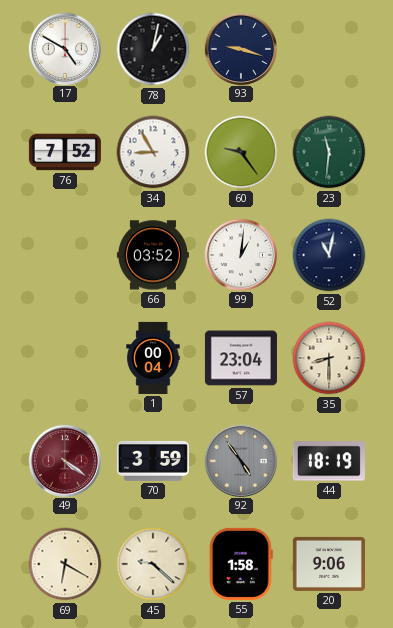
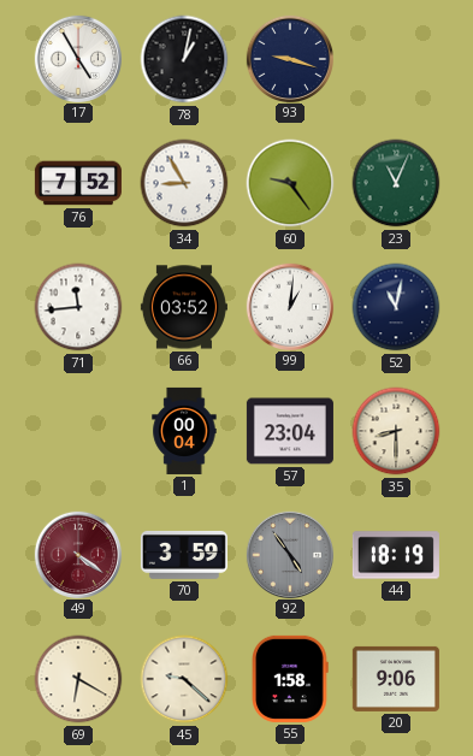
17: 4:50 -> 4:55
23: 11:31 -> 11:04
71: none -> 11:44
